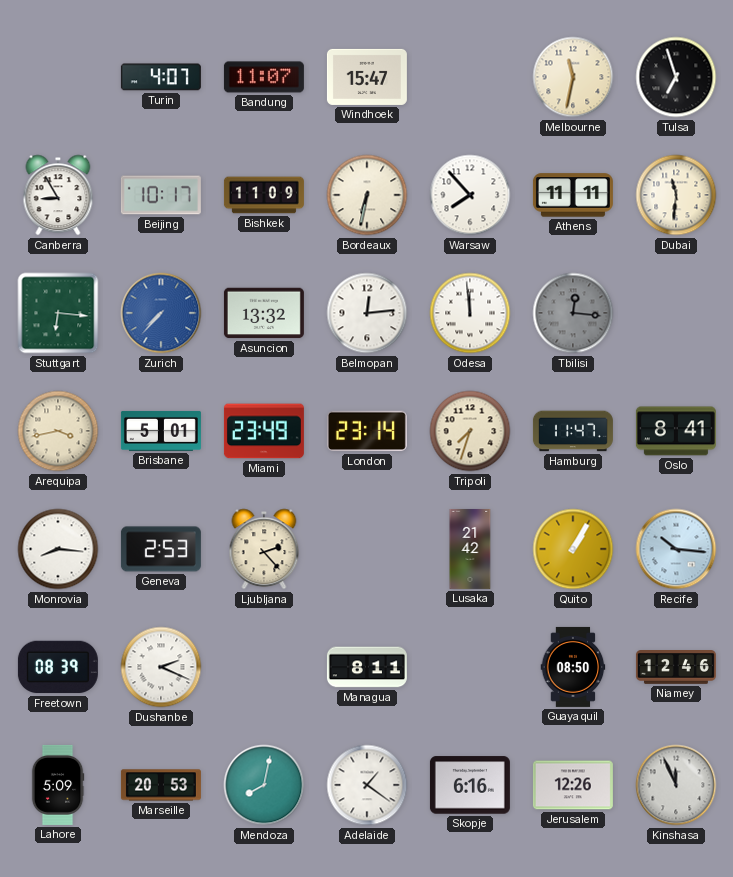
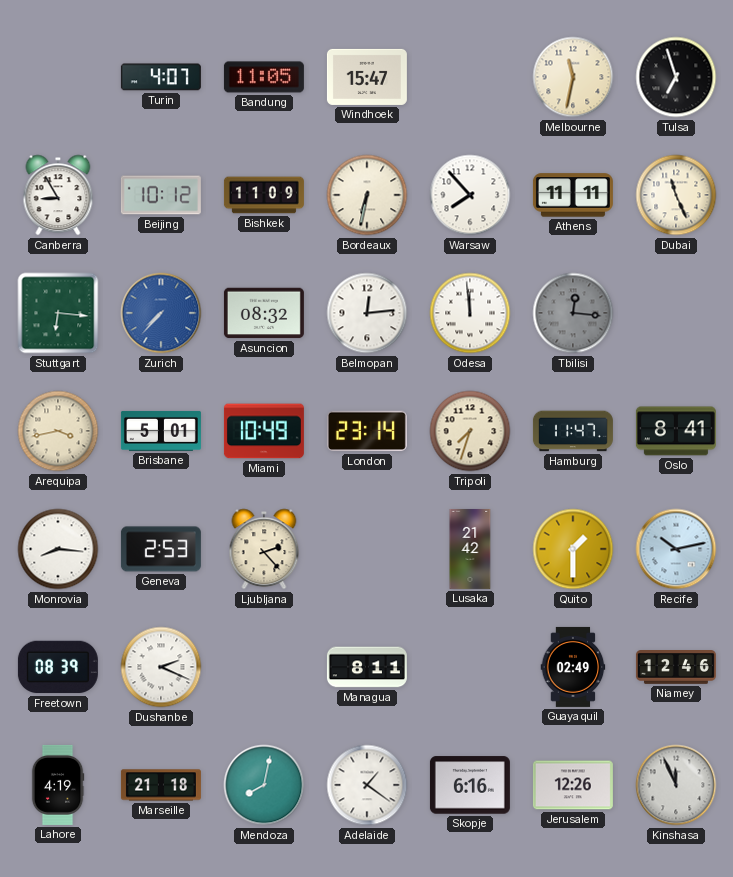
Bandung: 11:07 -> 11:05
Beijing: 10:17 -> 10:12
Dubai: 11:31 -> 11:26
Asuncion: 13:32 -> 08:32
Miami: 23:49 -> 10:49
Quito: 1:05 -> 1:30
Recife: 10:16 -> 10:13
Guayaquil: 08:50 -> 02:49
Lahore: 5:09 -> 4:19
Marseille: 20:53 -> 21:18
